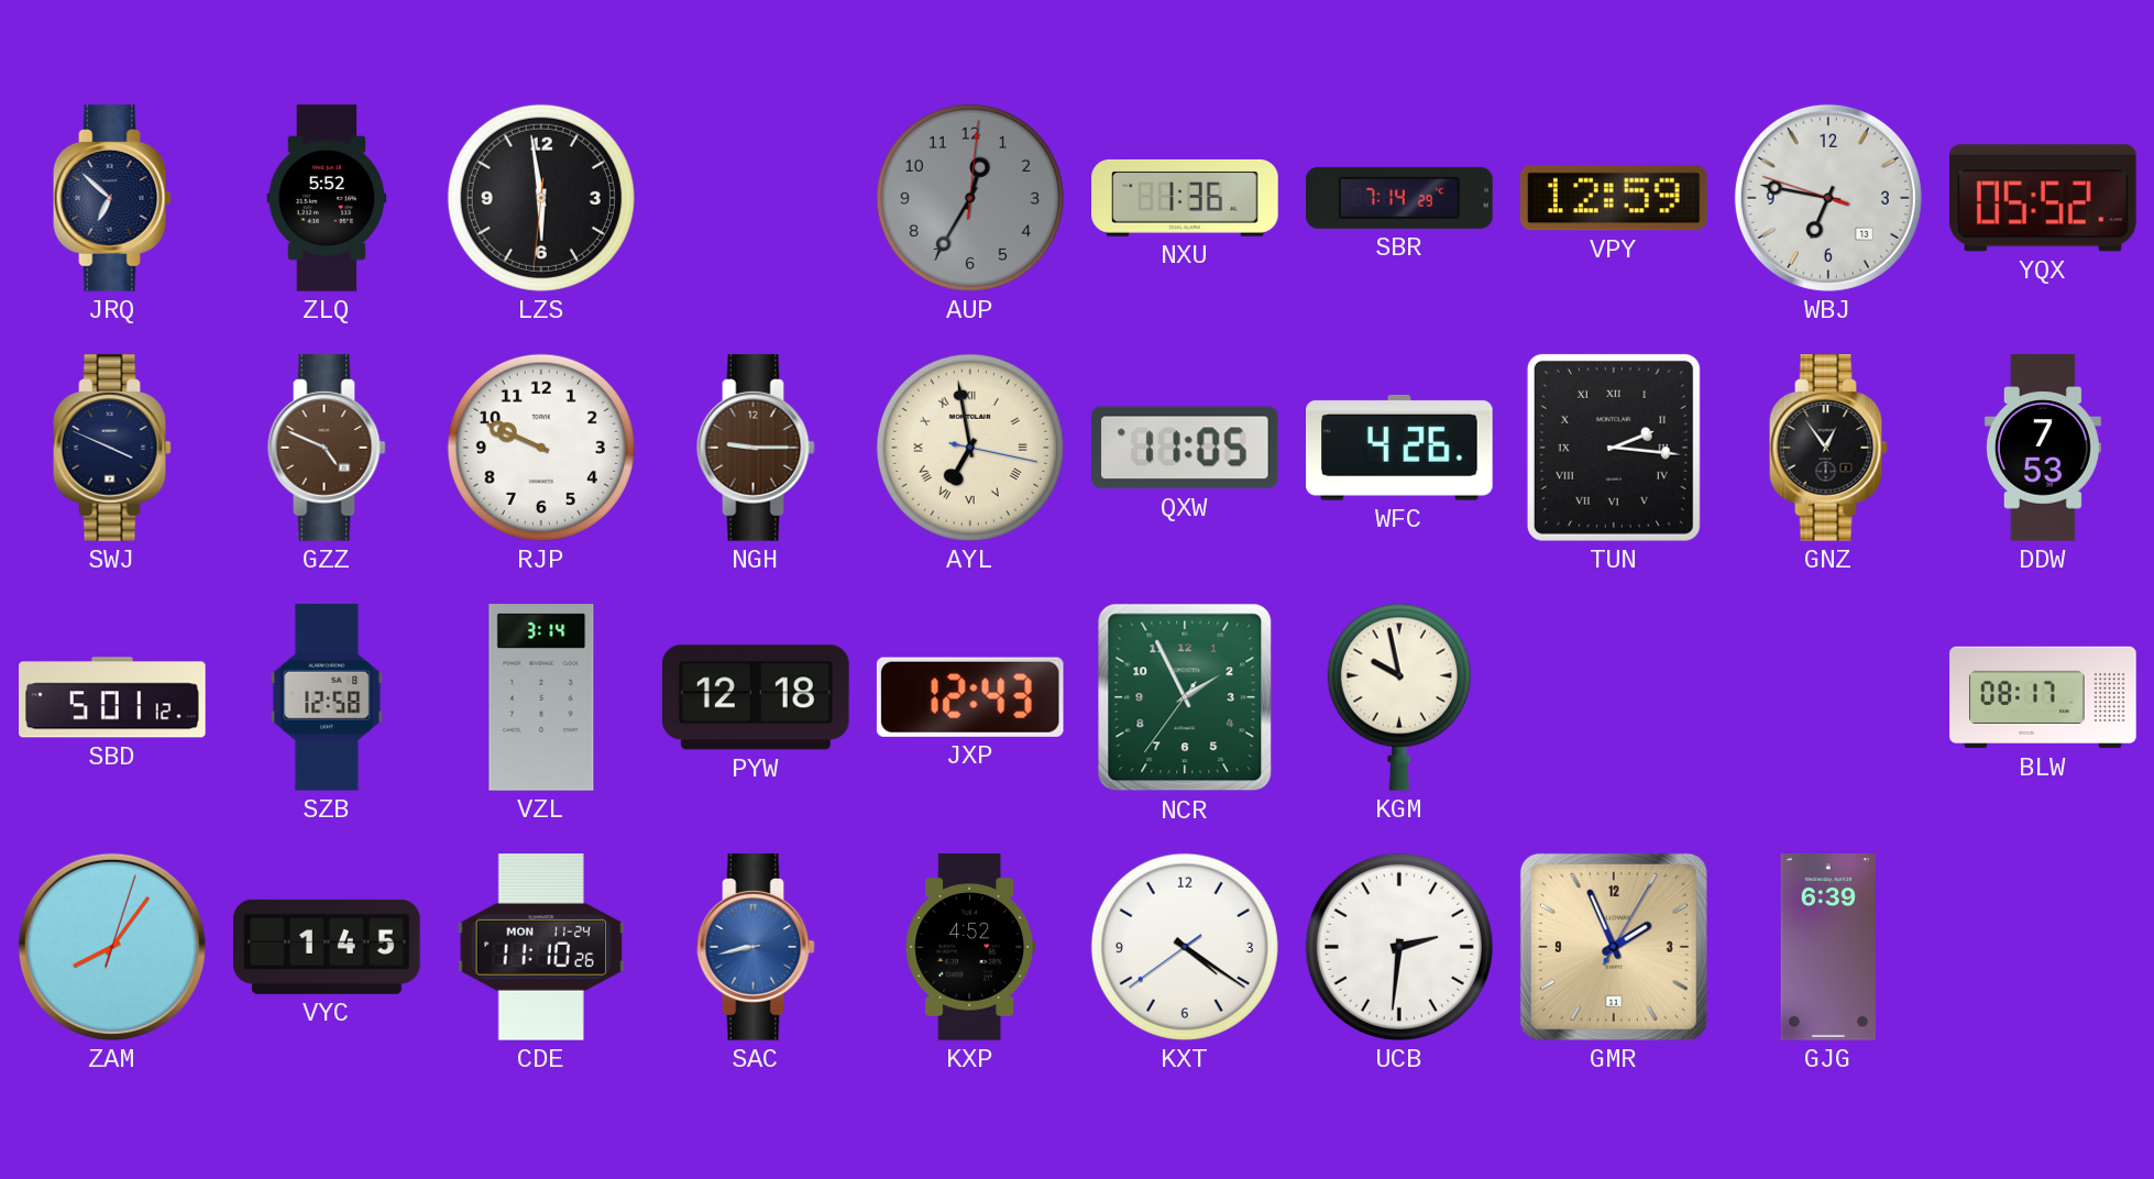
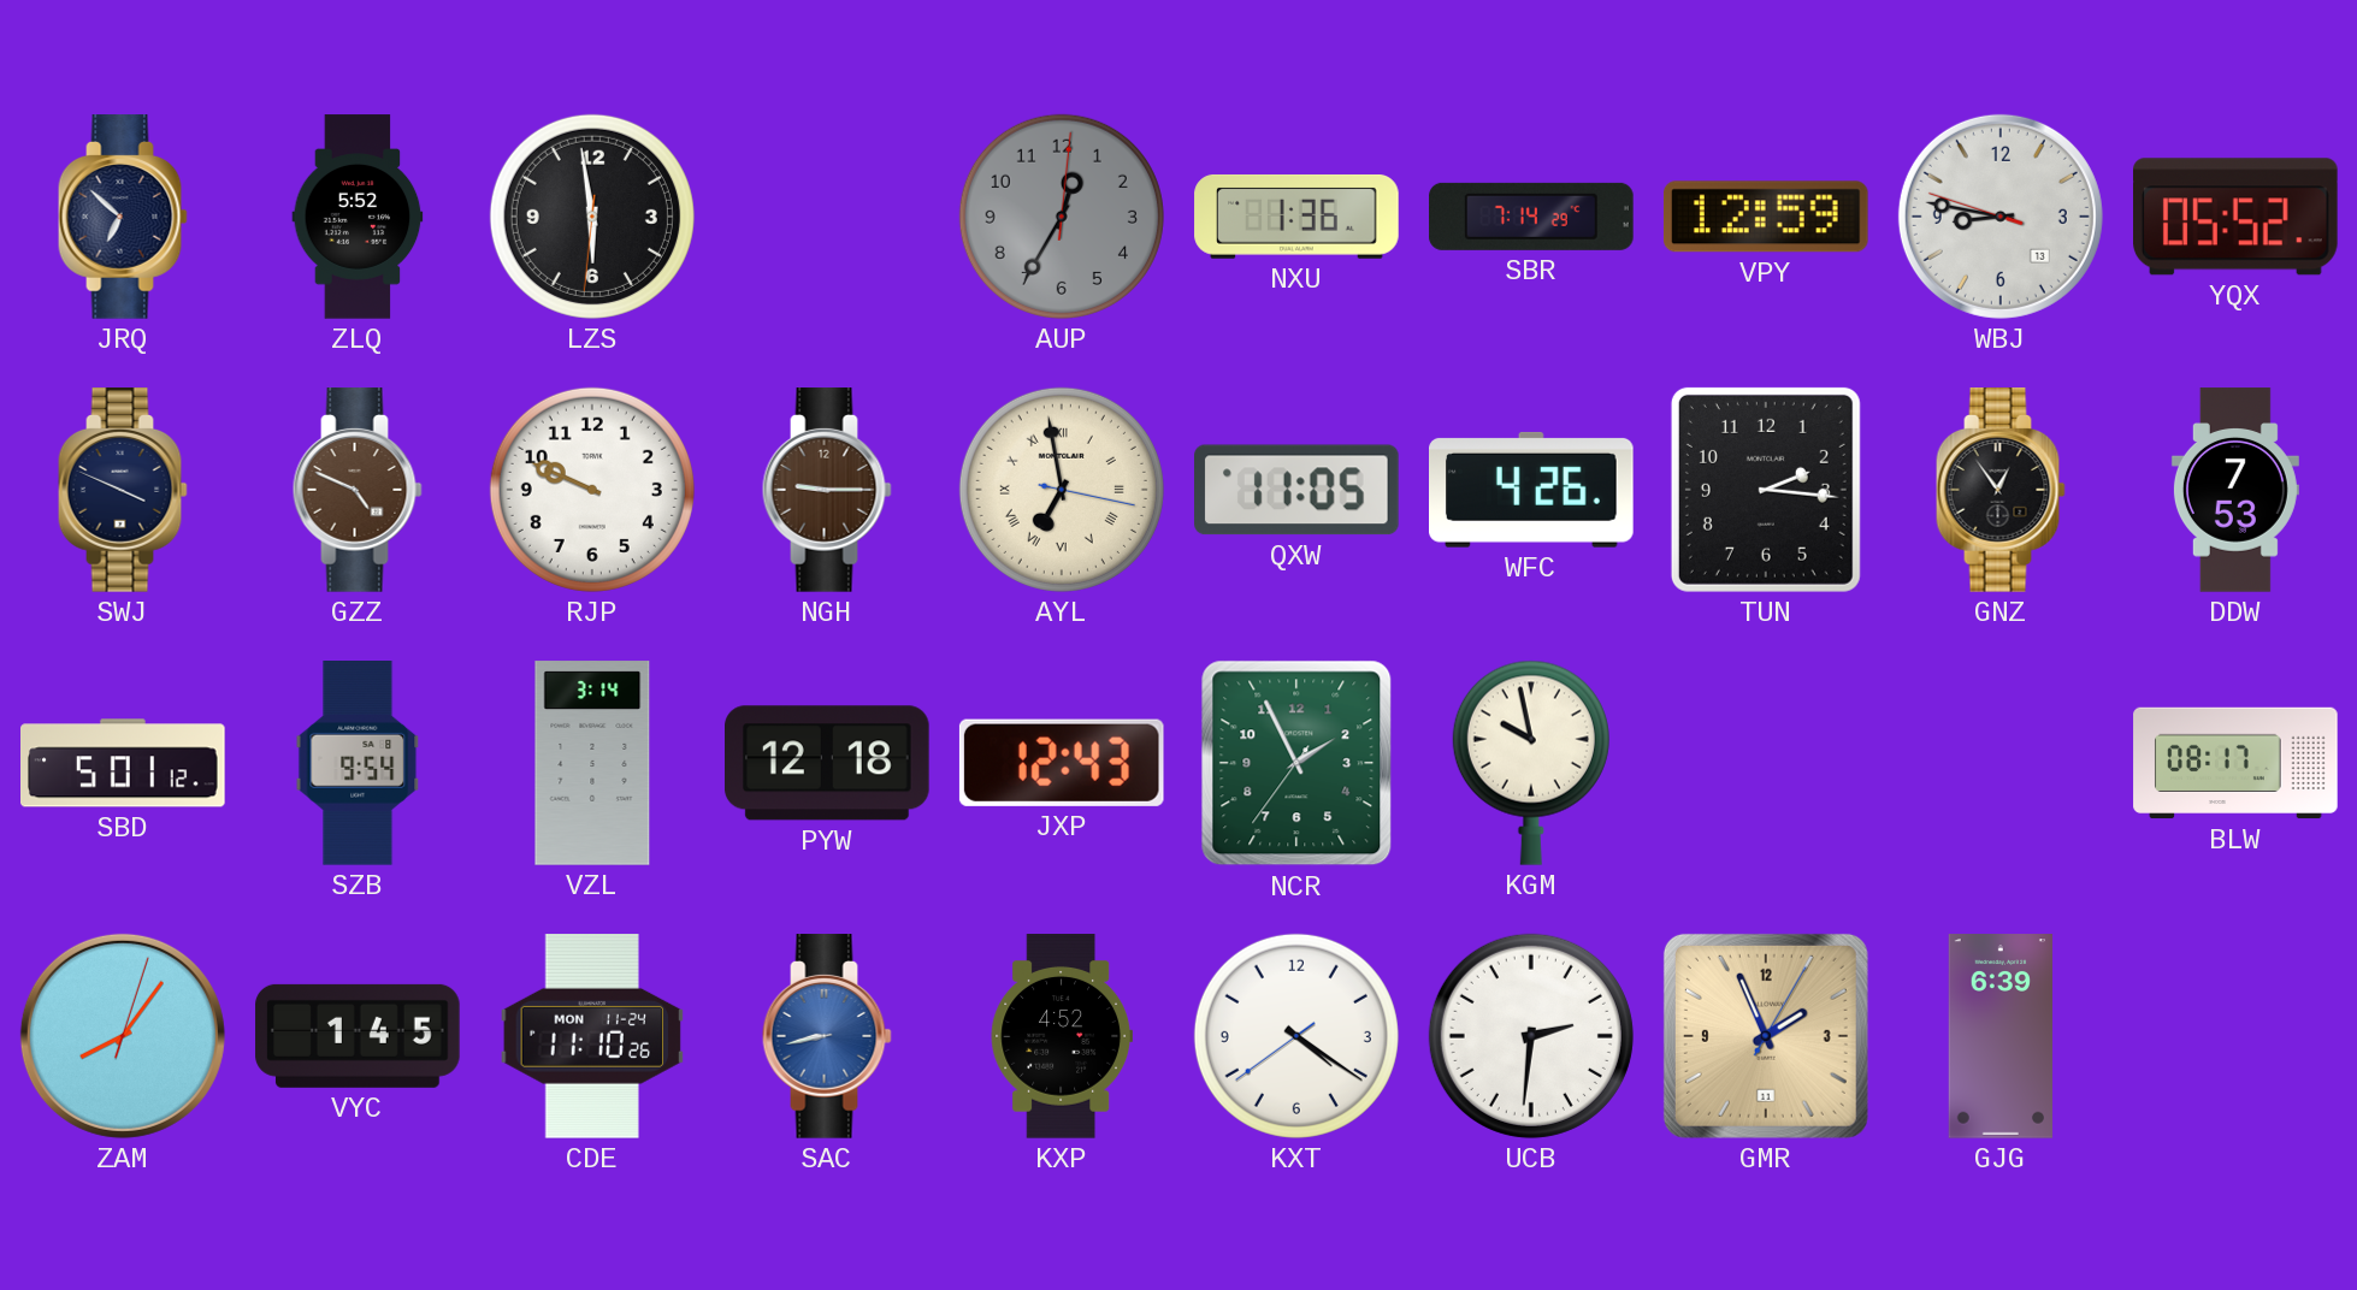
WBJ: 6:46 -> 8:46
TUN numerals: Roman -> Arabic
SZB: 12:58 -> 9:54
